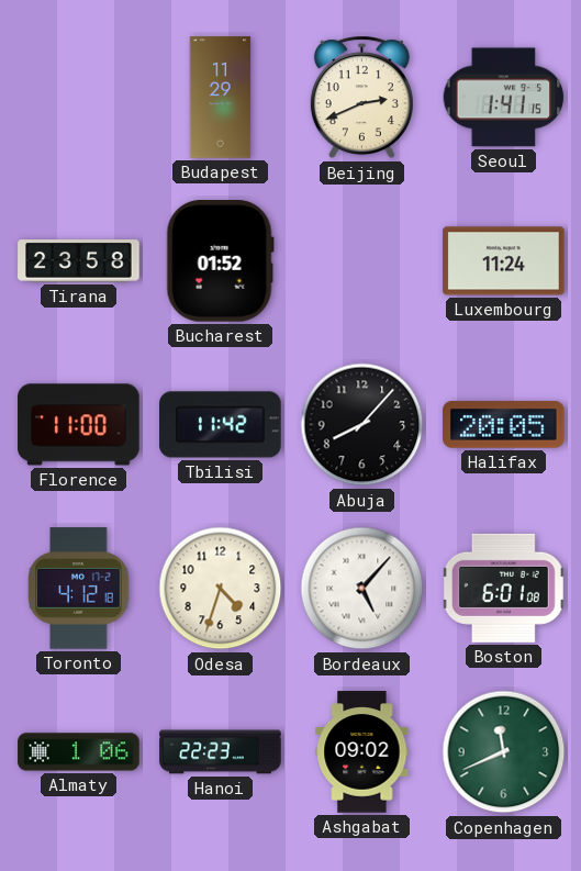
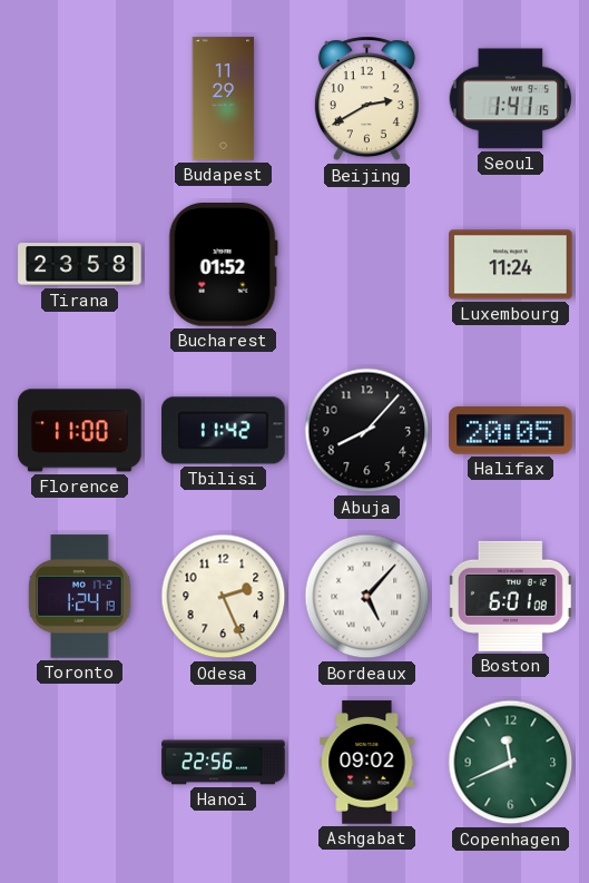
Beijing: 2:41 -> 2:40
Toronto: 4:12 -> 1:24
Odesa: 4:33 -> 2:26
Almaty: 1:06 -> none
Hanoi: 22:23 -> 22:56
